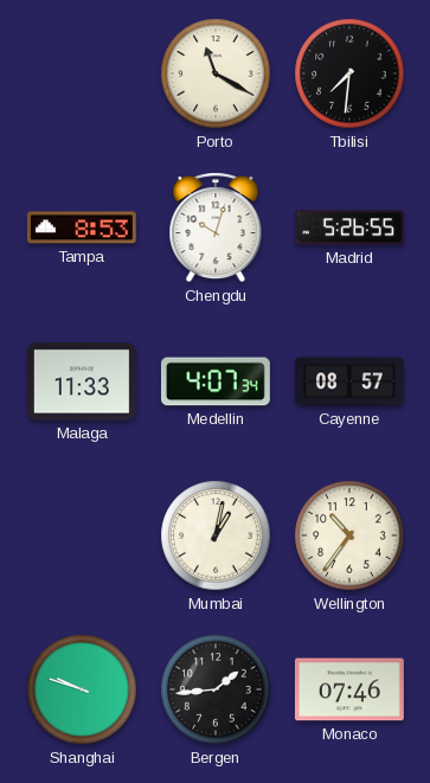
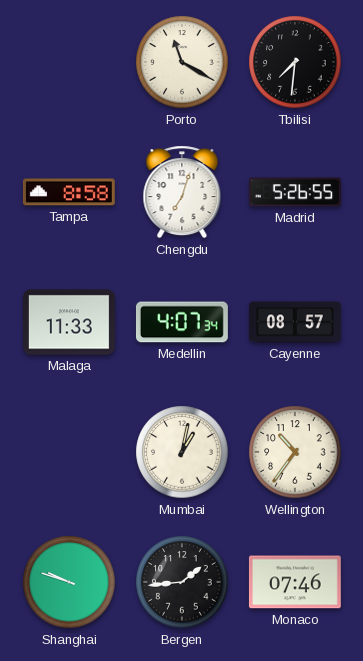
Tampa: 8:53 -> 8:58
Chengdu: 10:03 -> 7:03
